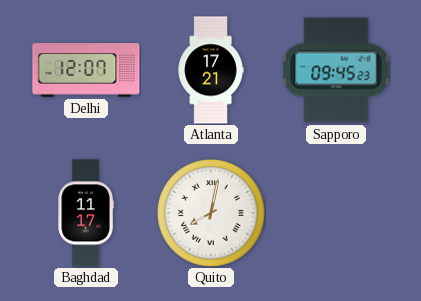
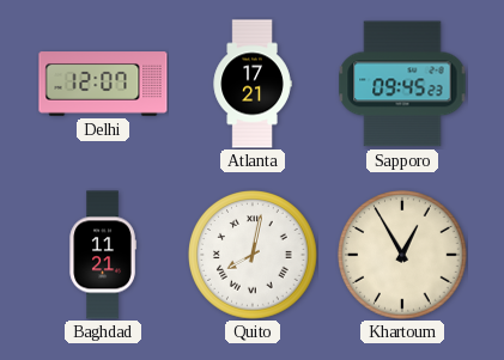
Baghdad: 11:17 -> 11:21
Khartoum: none -> 12:55
